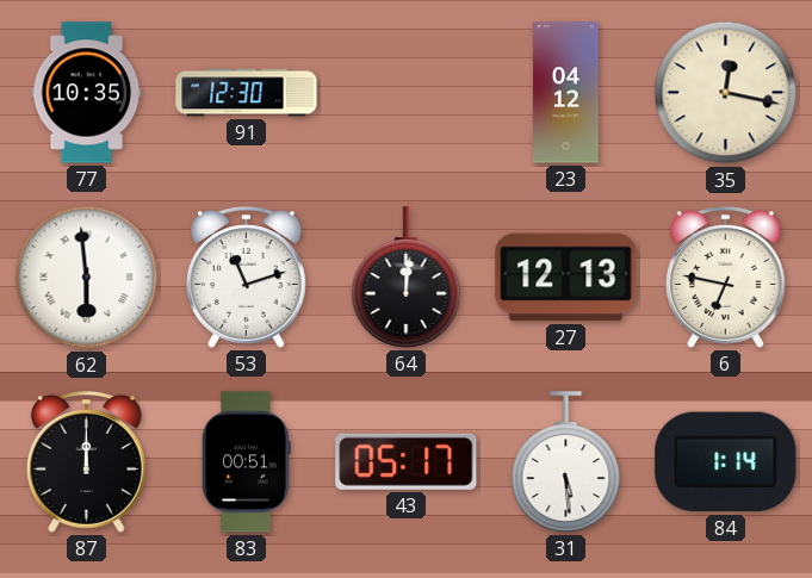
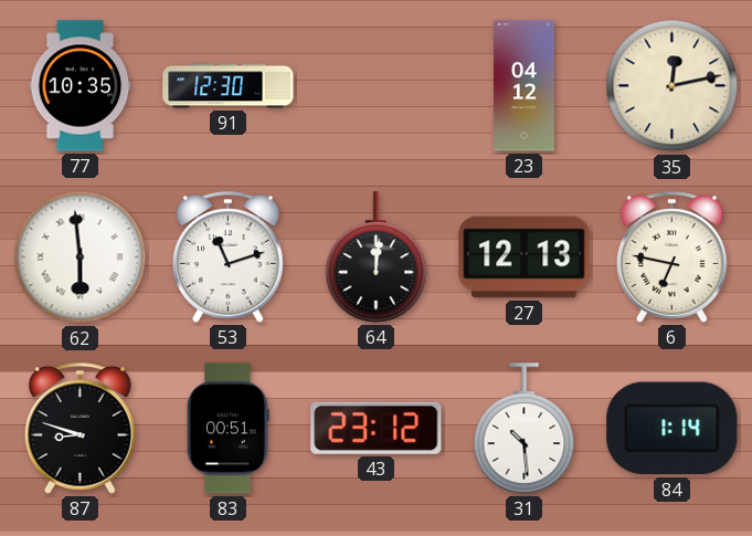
35: 12:17 -> 12:13
87: 12:00 -> 8:48
43: 05:17 -> 23:12
31: 5:29 -> 10:29
